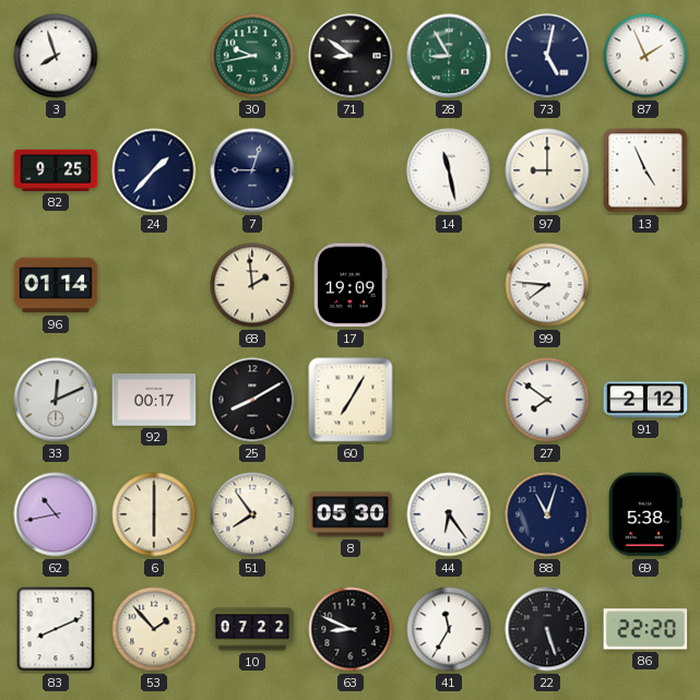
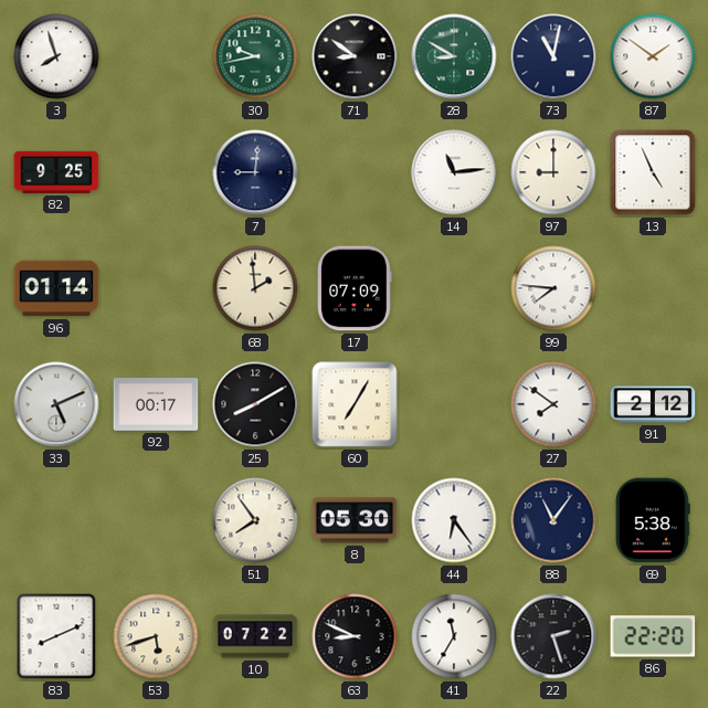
28: 8:55 -> 8:50
73: 5:02 -> 11:02
87: 1:56 -> 1:51
24: 1:37 -> none
7: 9:03 -> 9:01
14: 11:28 -> 11:14
17: 19:09 -> 07:09
33: 12:11 -> 5:11
62: 10:43 -> none
6: 6:00 -> none
88: 11:03 -> 11:06
53: 1:53 -> 5:42
22: 5:27 -> 2:27
